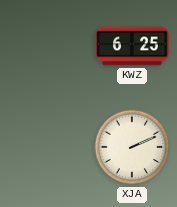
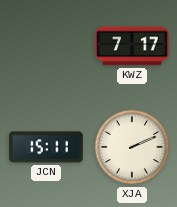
KWZ: 6:25 -> 7:17
JCN: none -> 15:11
